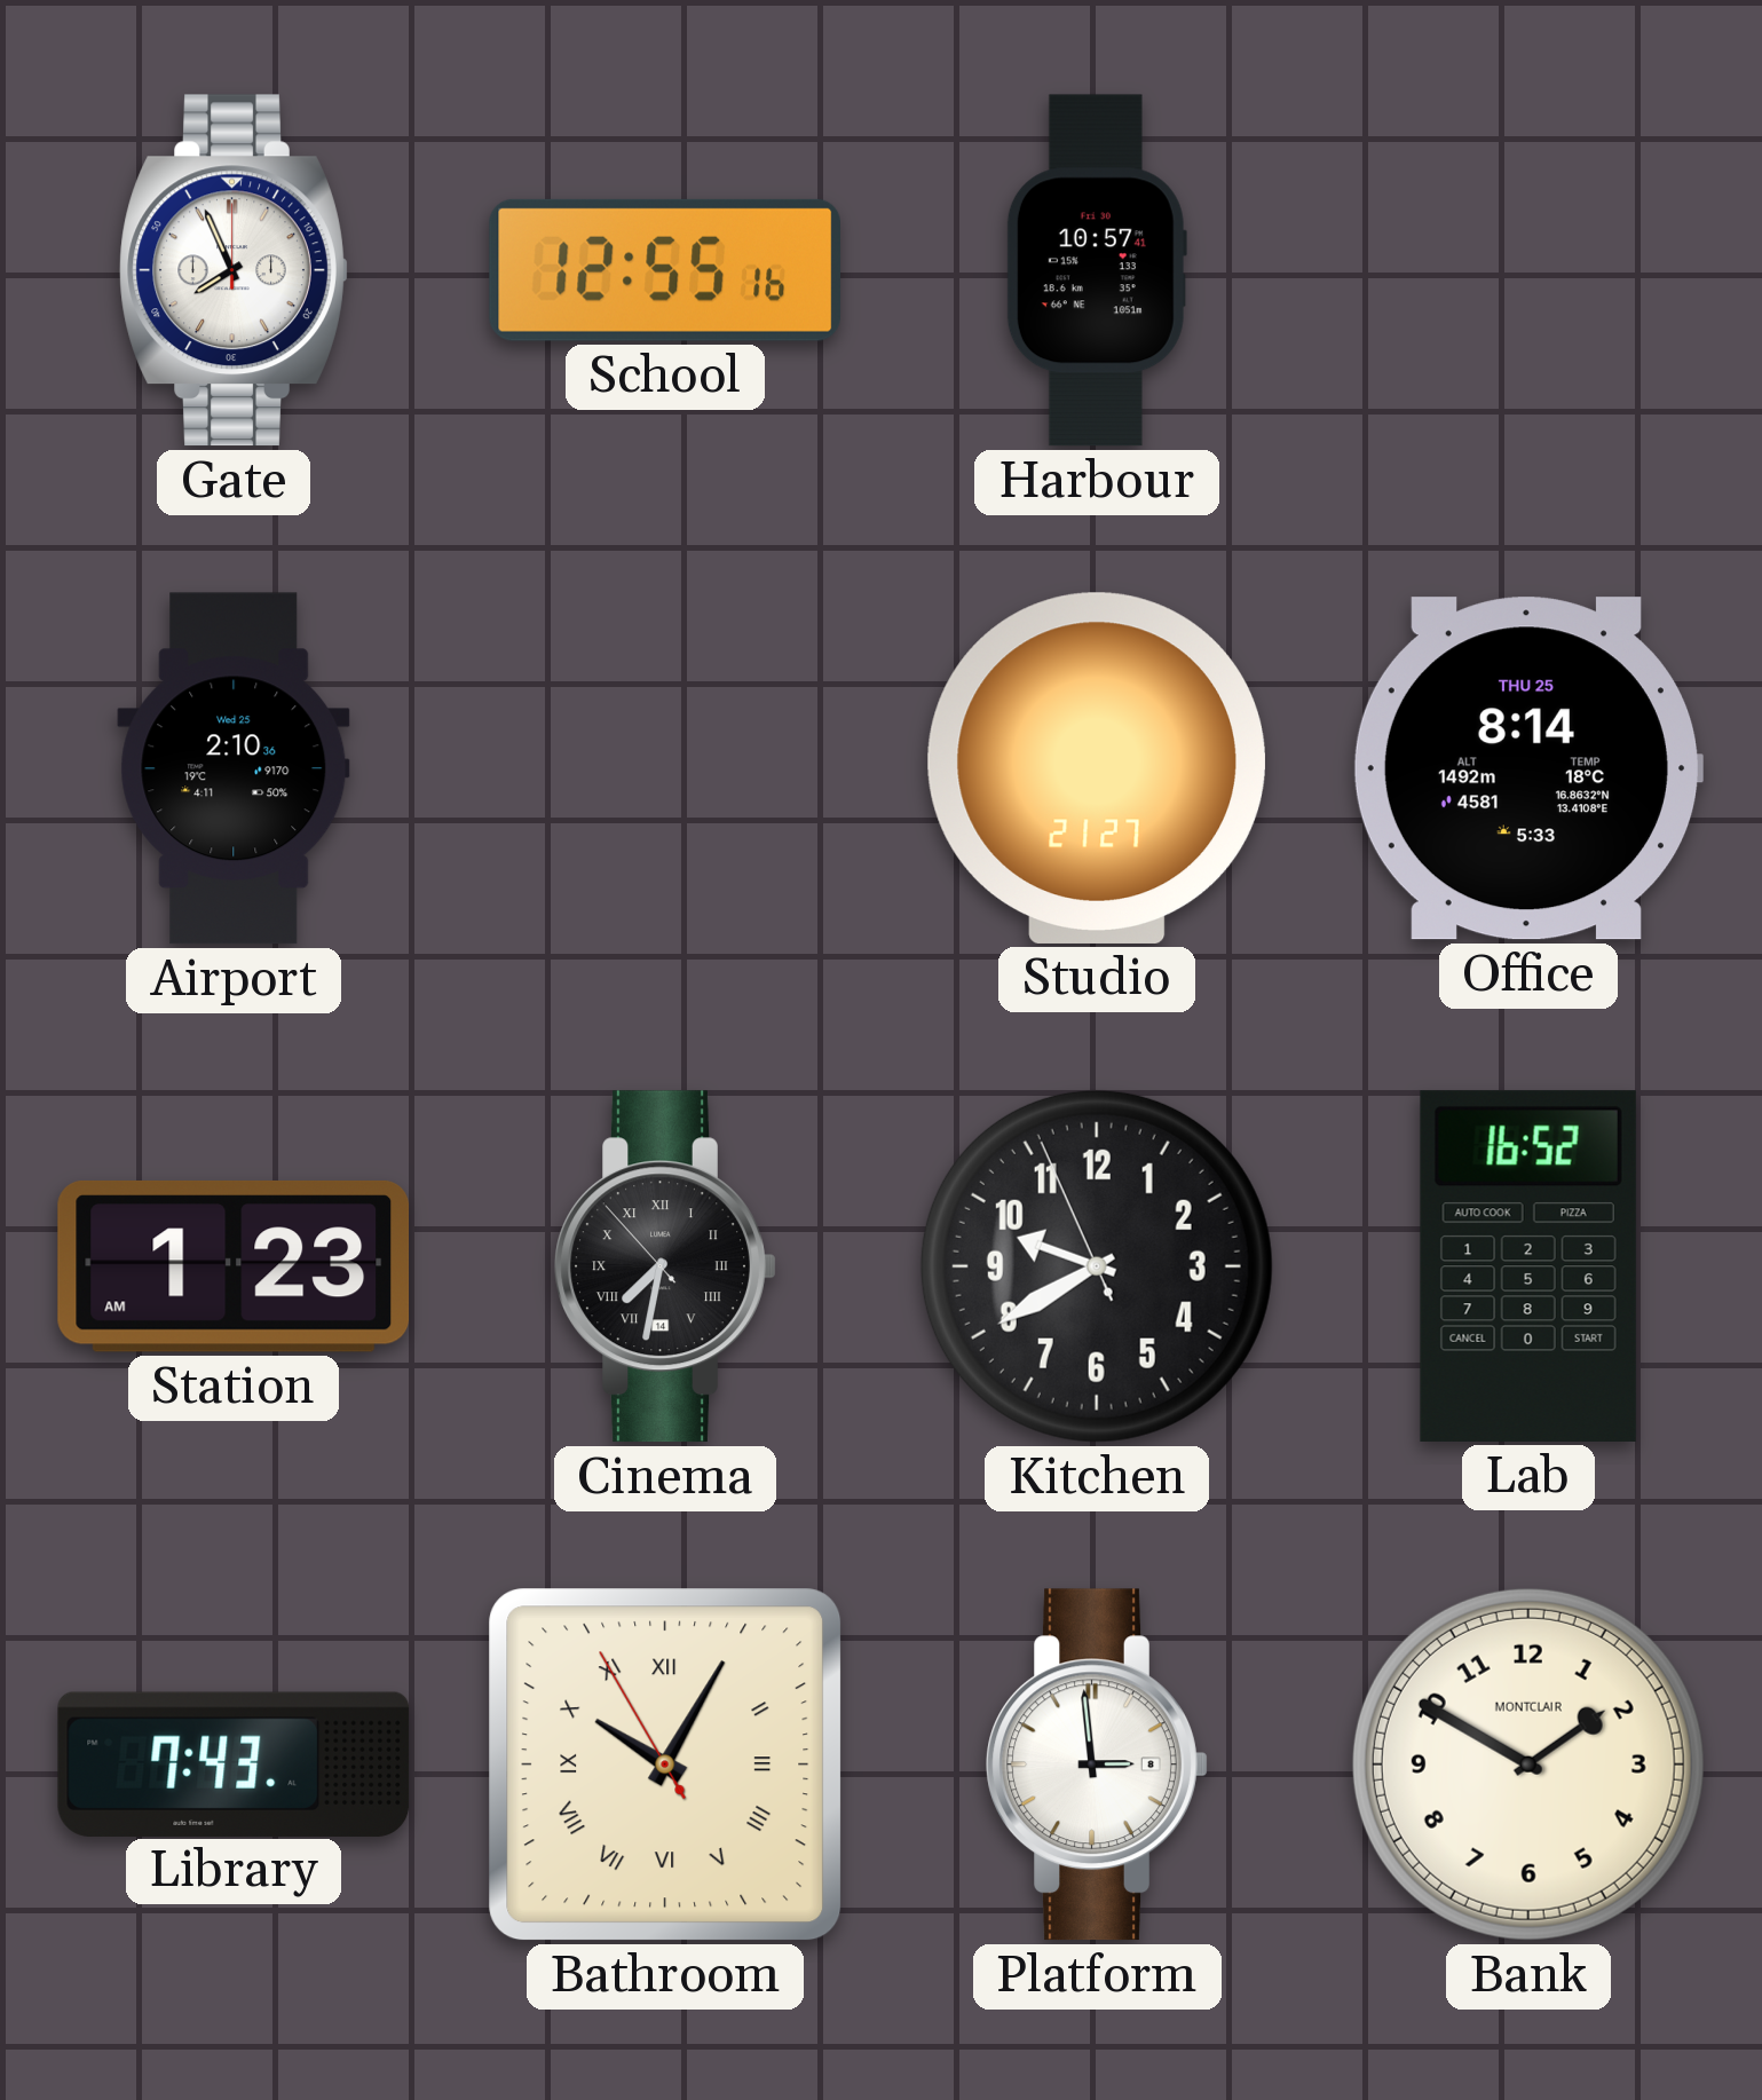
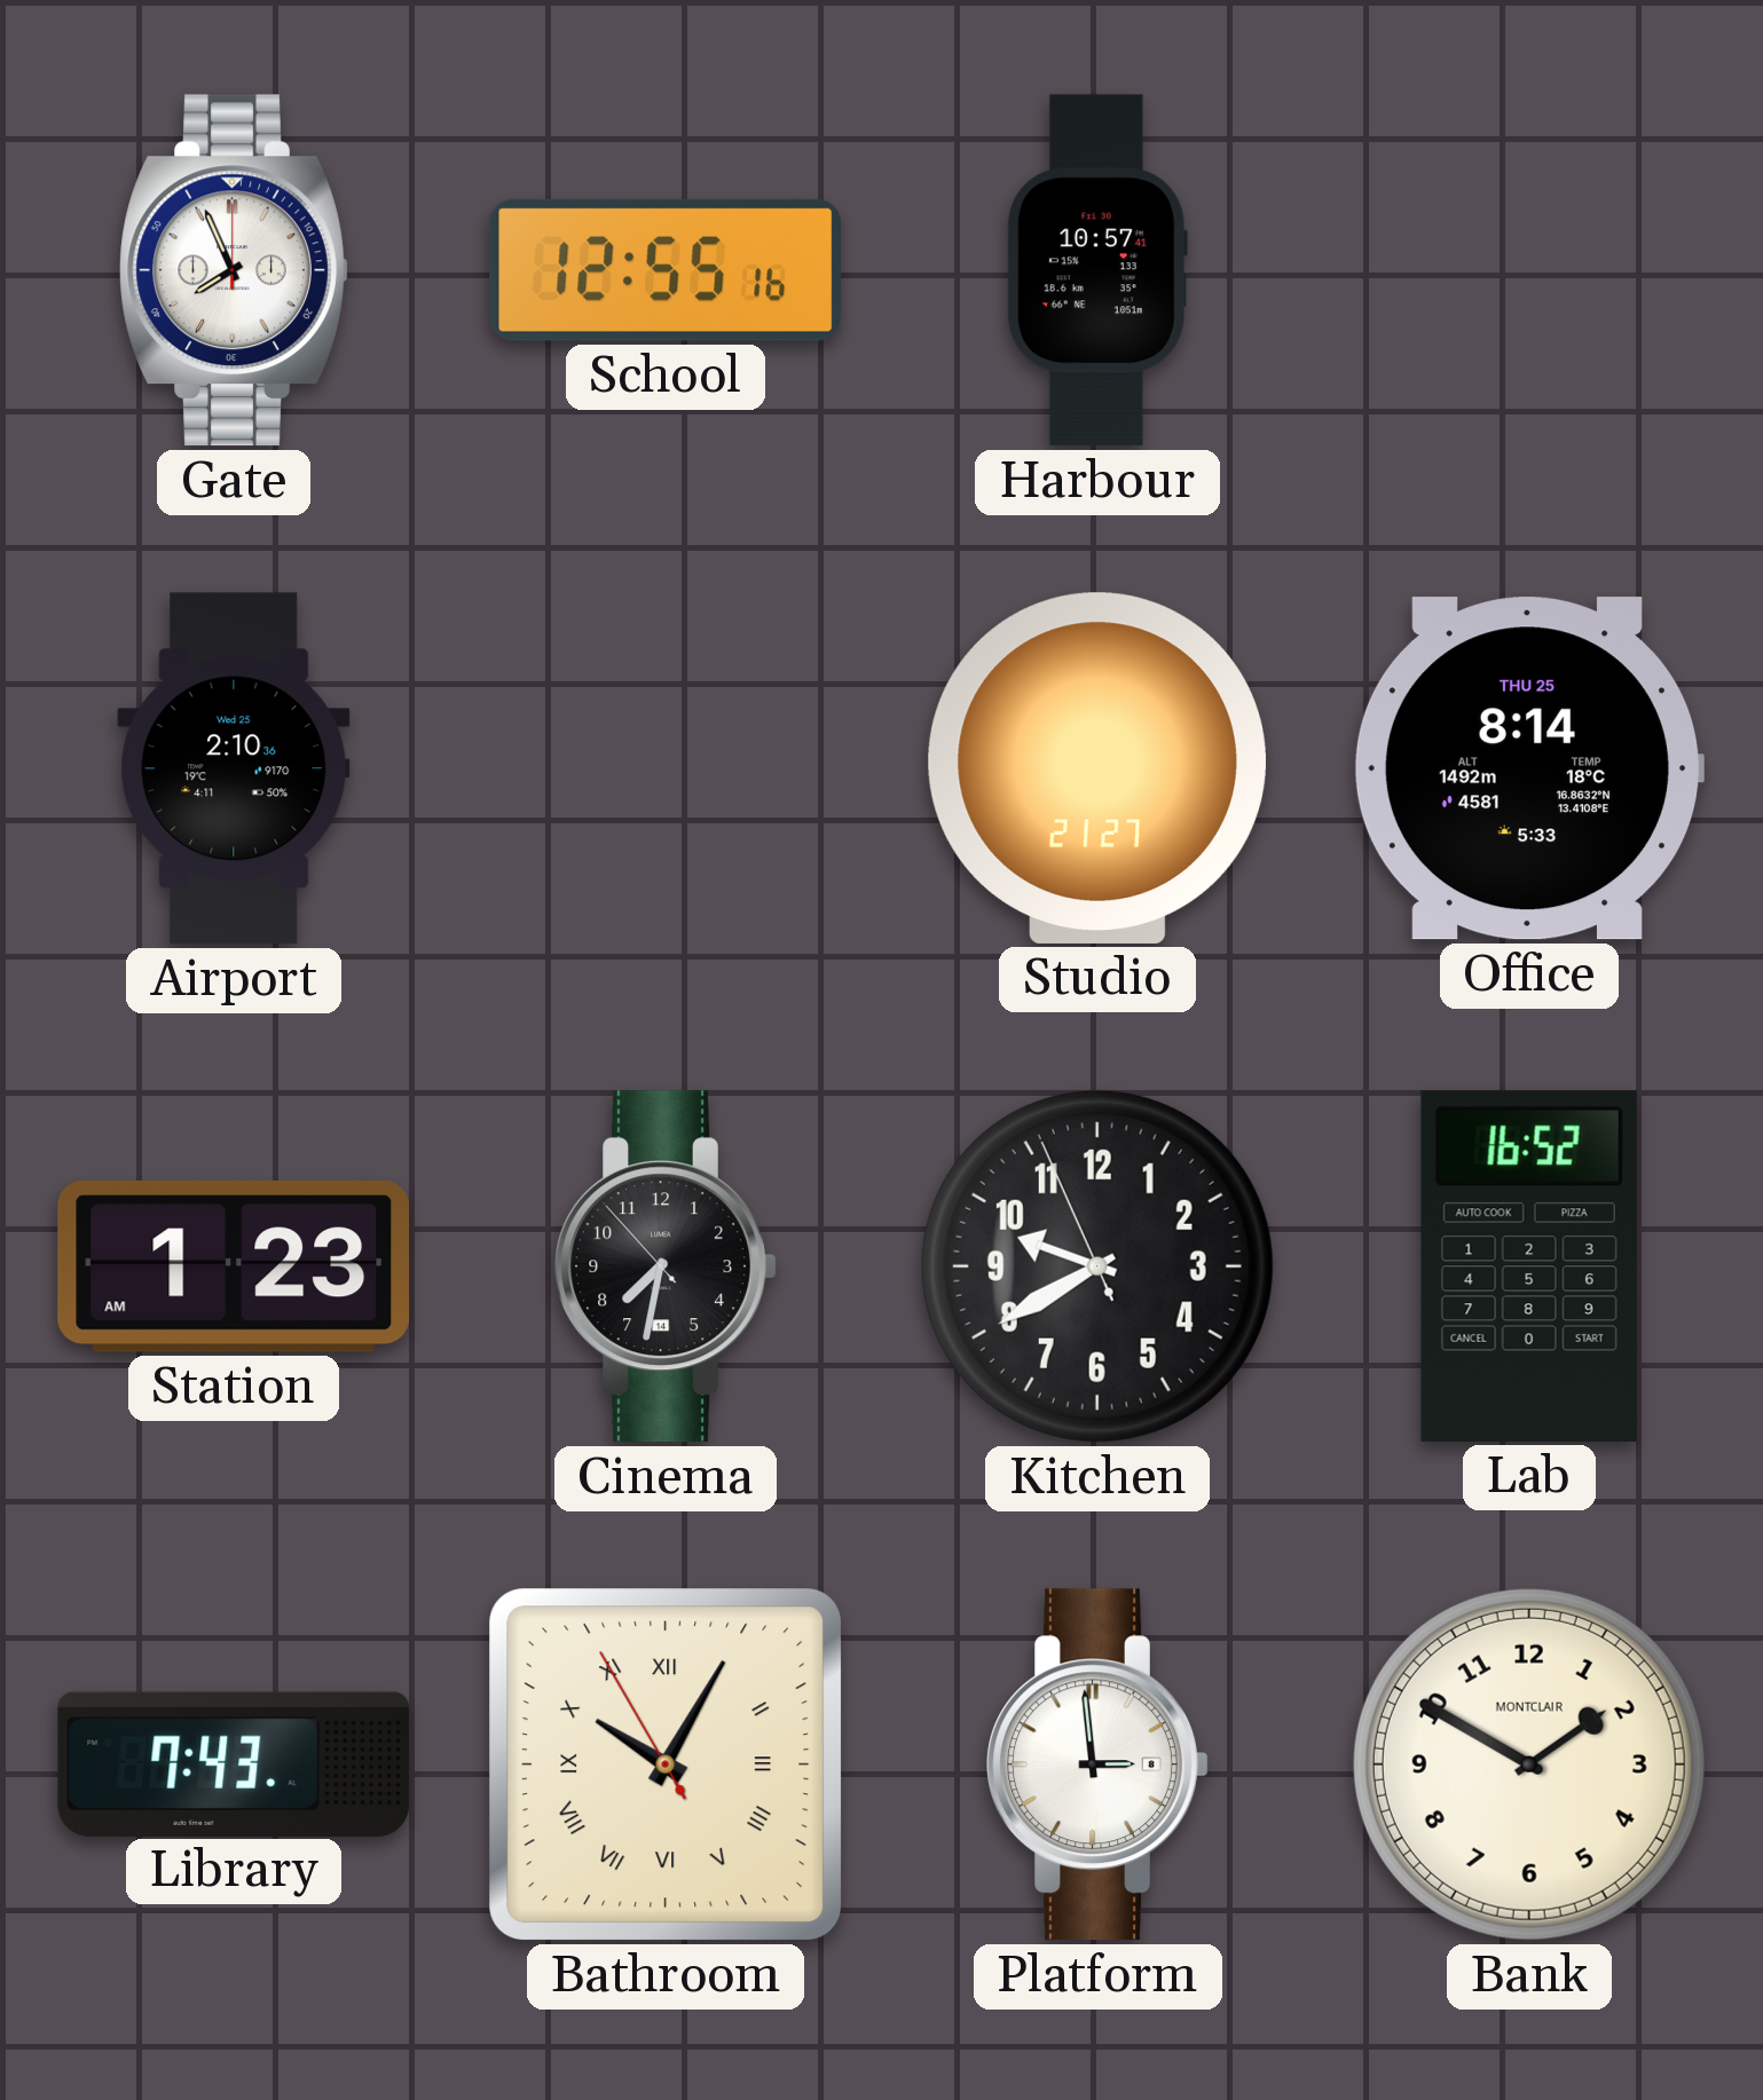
Cinema numerals: Roman -> Arabic
